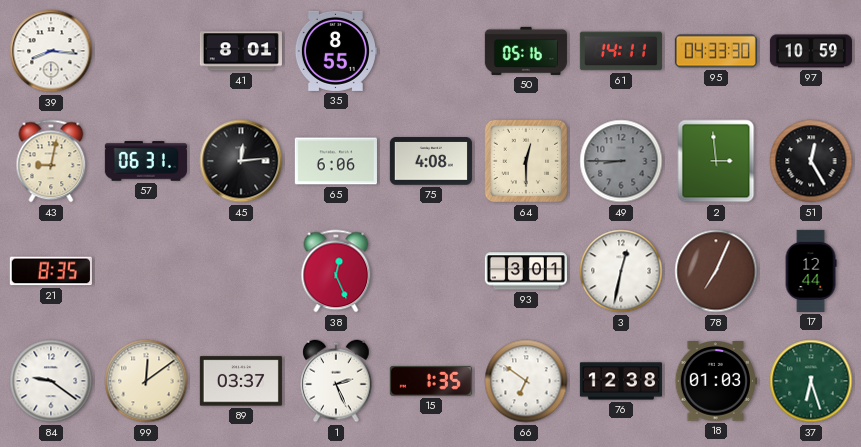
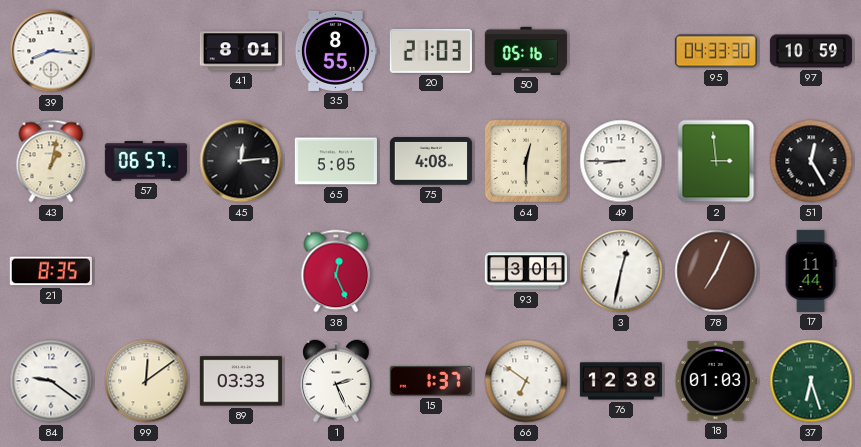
20: none -> 21:03
61: 14:11 -> none
43: 9:02 -> 1:02
57: 06:31 -> 06:57
65: 6:06 -> 5:05
49 dial: grey -> white
17: 12:44 -> 11:44
89: 03:37 -> 03:33
15: 1:35 -> 1:37
